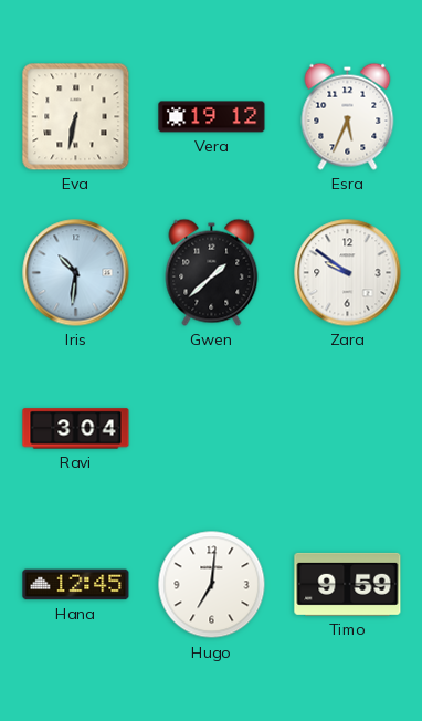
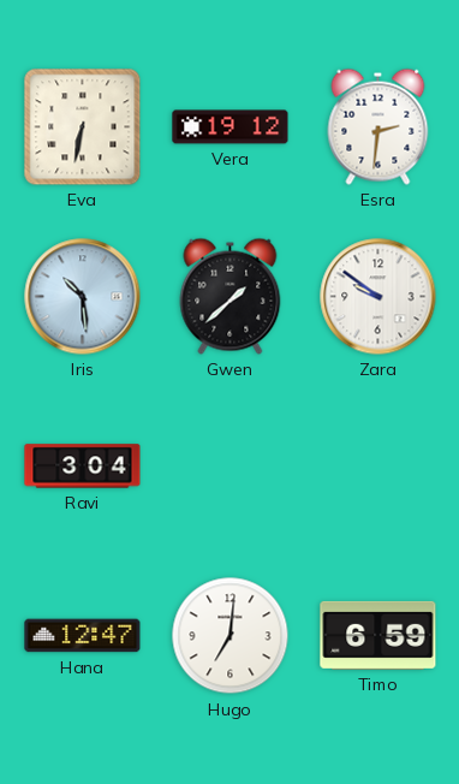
Esra: 5:34 -> 2:31
Iris: 10:31 -> 10:29
Hana: 12:45 -> 12:47
Timo: 9:59 -> 6:59
